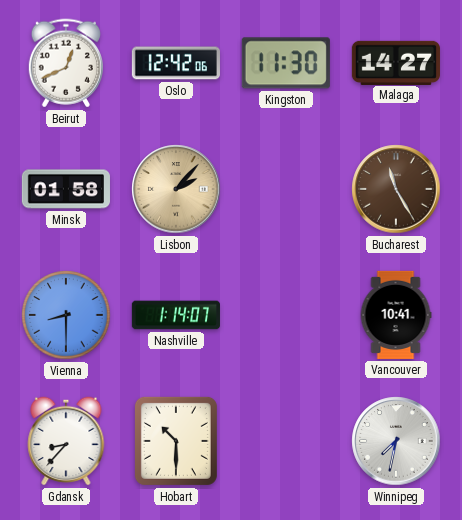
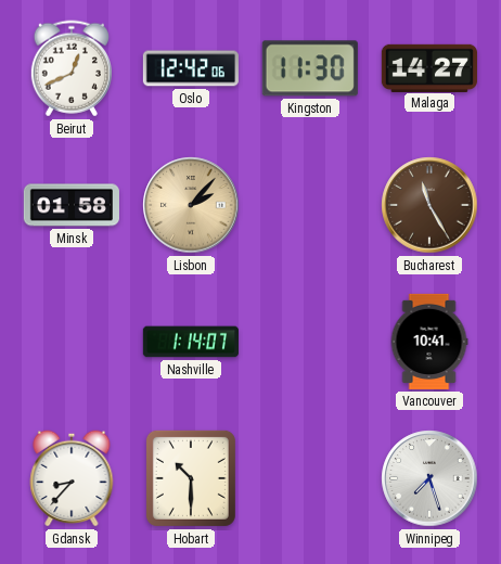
Vienna: 8:30 -> none
Winnipeg: 7:32 -> 7:27
